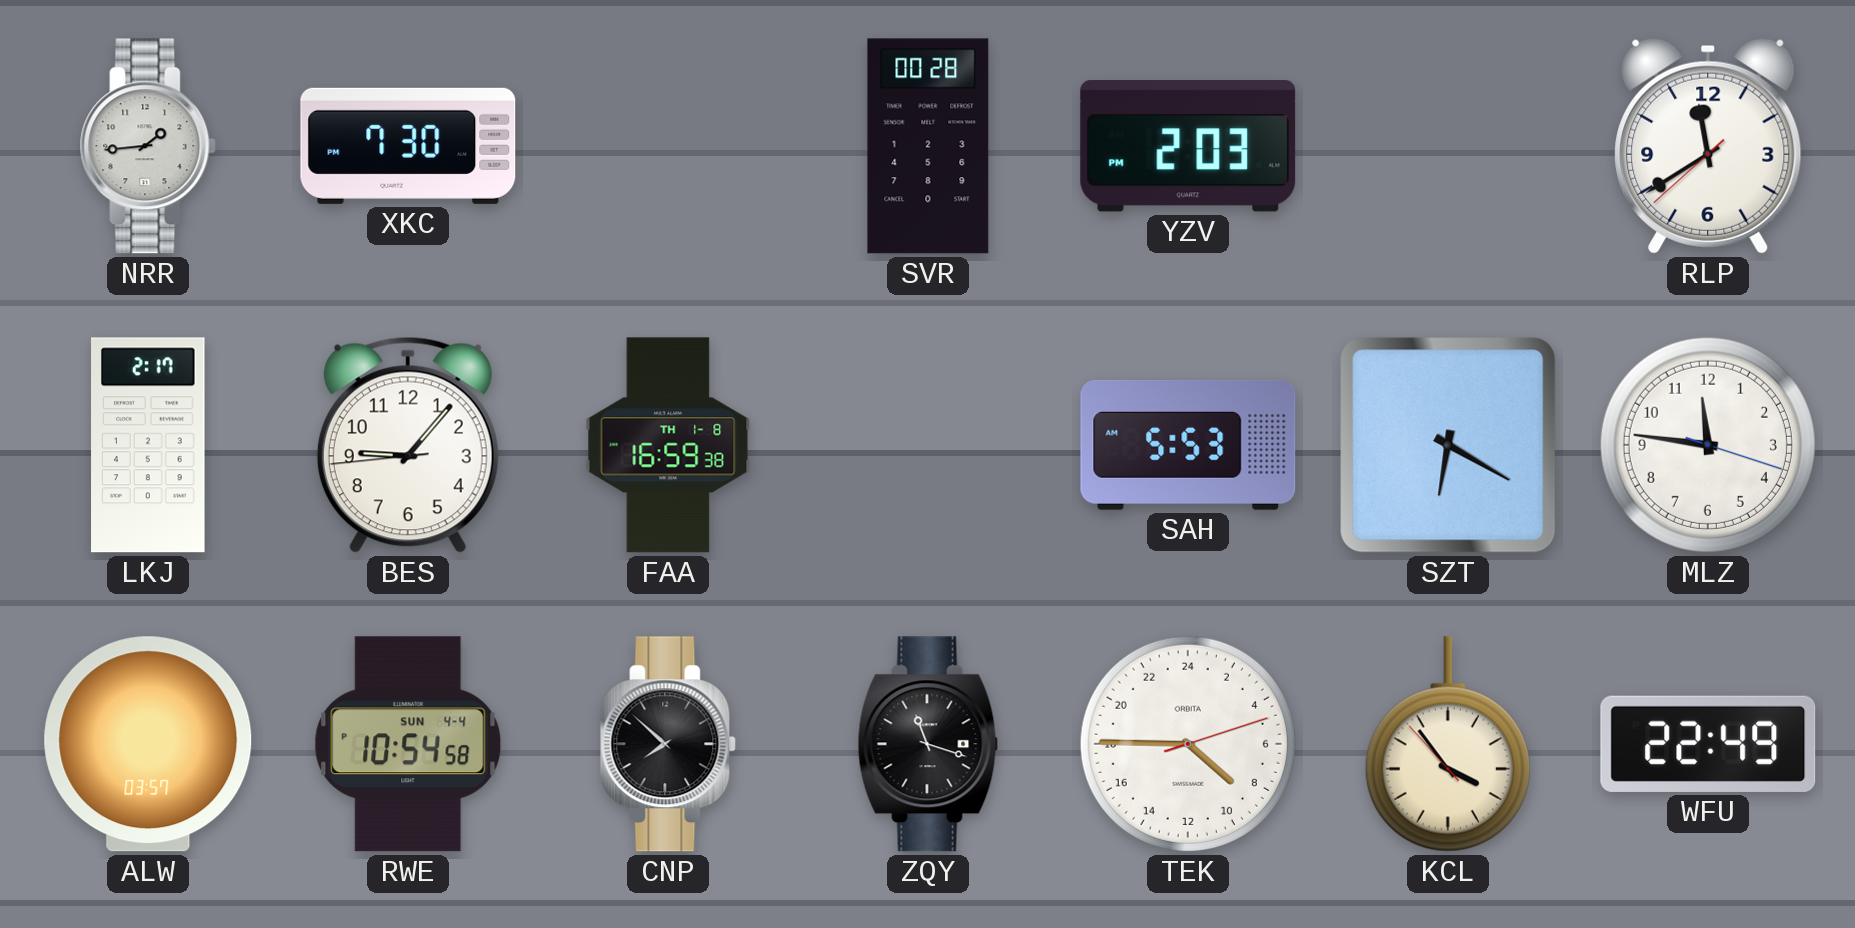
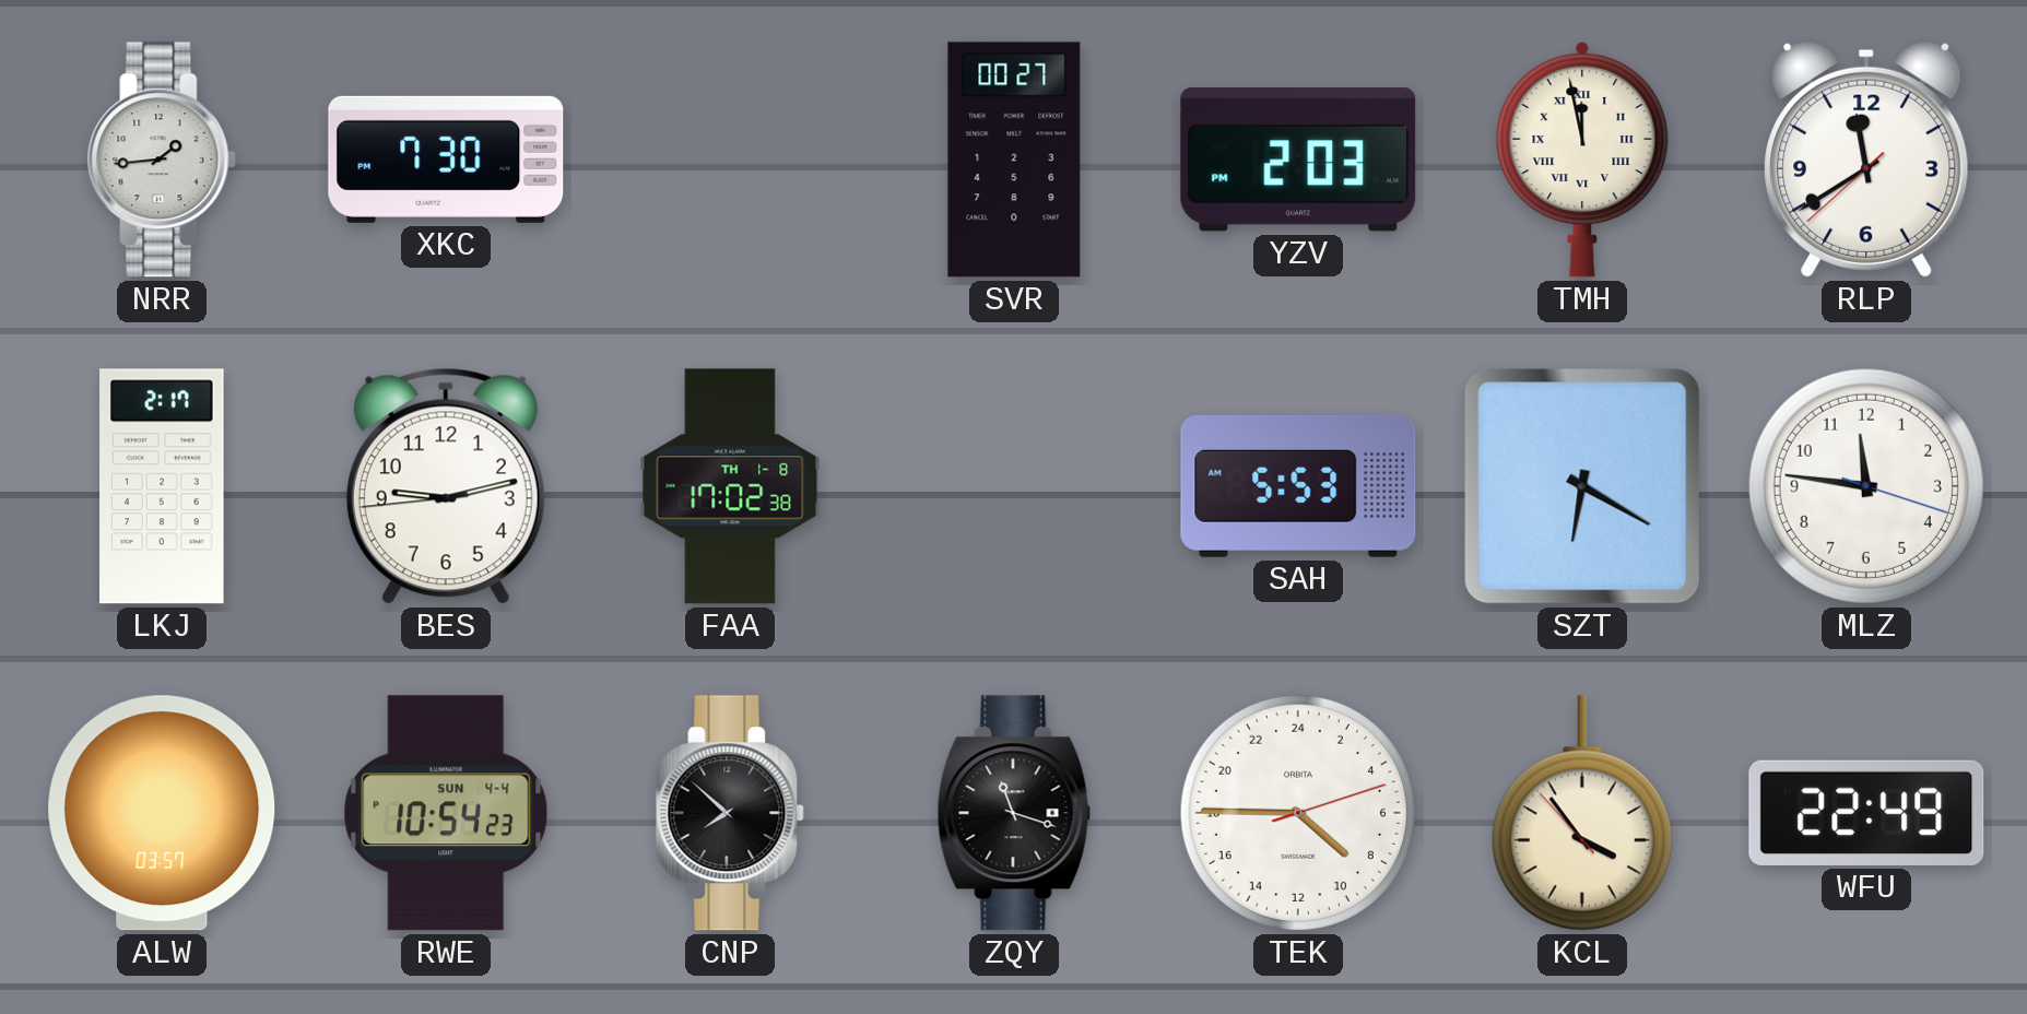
SVR: 00:28 -> 00:27
TMH: none -> 11:58
BES: 9:06 -> 9:12
FAA: 16:59 -> 17:02
RWE: 10:54:58 -> 10:54:23
